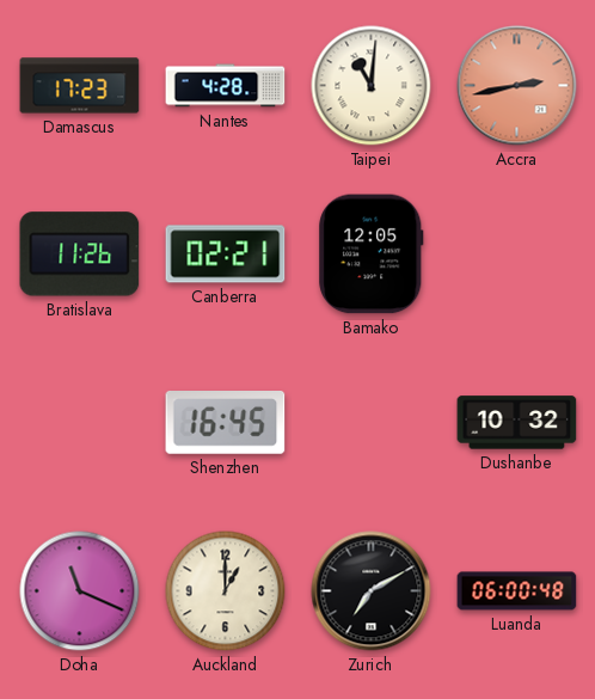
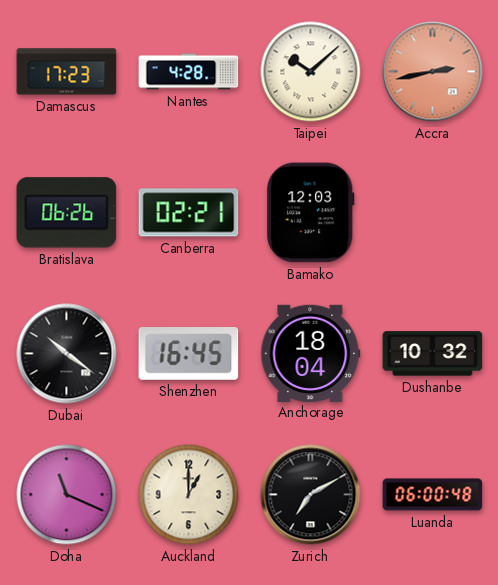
Taipei: 11:01 -> 10:08
Bratislava: 11:26 -> 06:26
Bamako: 12:05 -> 12:03
Dubai: none -> 10:21
Anchorage: none -> 18:04
